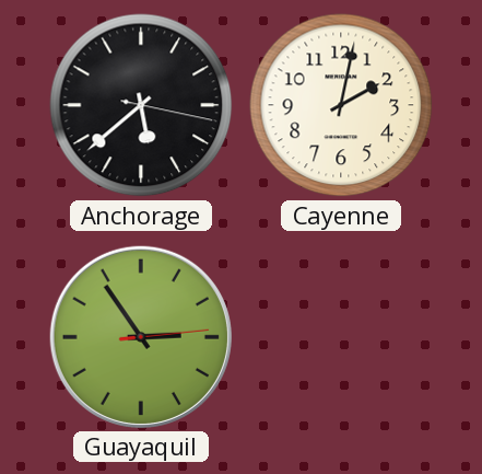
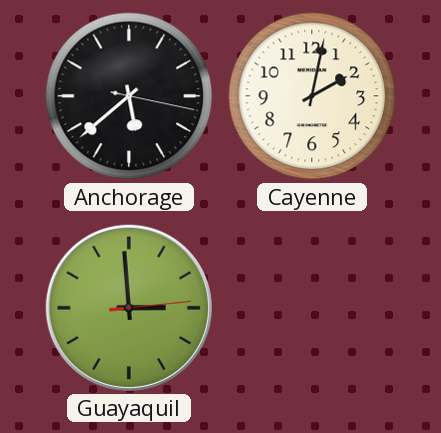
Guayaquil: 2:54 -> 2:59
